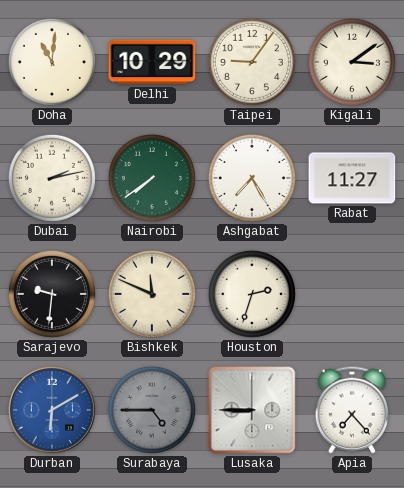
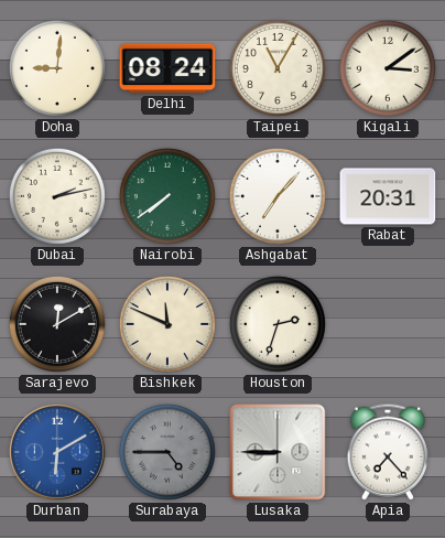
Doha: 11:01 -> 9:01
Delhi: 10:29 -> 08:24
Taipei: 9:06 -> 11:05
Ashgabat: 7:25 -> 7:07
Rabat: 11:27 -> 20:31
Sarajevo: 9:31 -> 12:10
